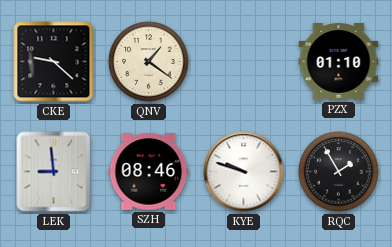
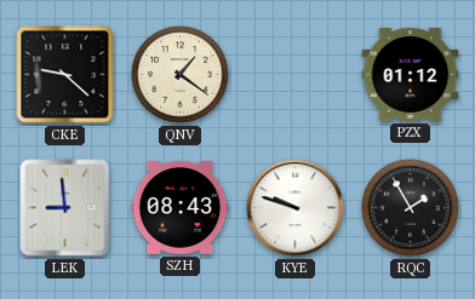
PZX: 01:10 -> 01:12
SZH: 08:46 -> 08:43
